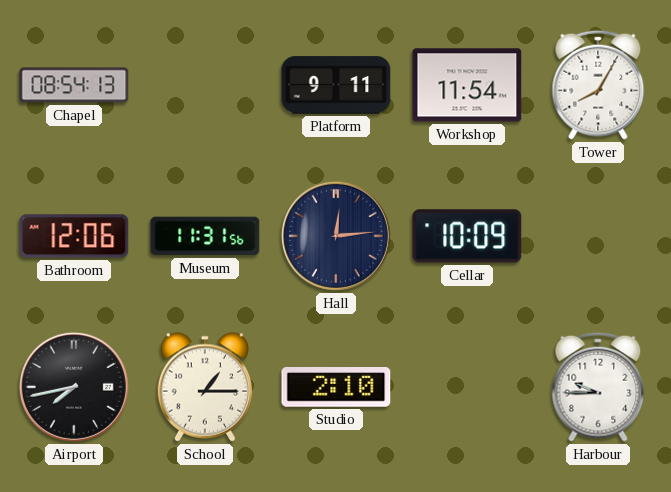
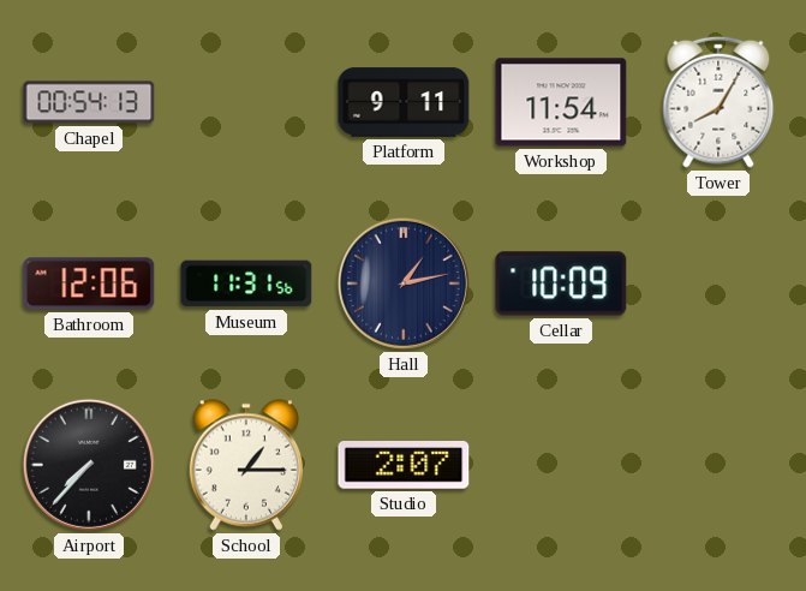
Chapel: 08:54 -> 00:54
Hall: 12:14 -> 1:13
Airport: 7:43 -> 7:37
Studio: 2:10 -> 2:07
Harbour: 9:45 -> none
